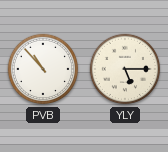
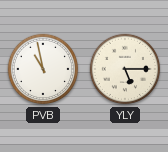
PVB: 10:53 -> 10:58
